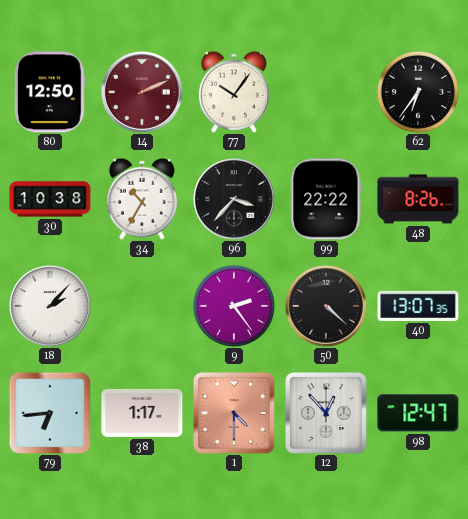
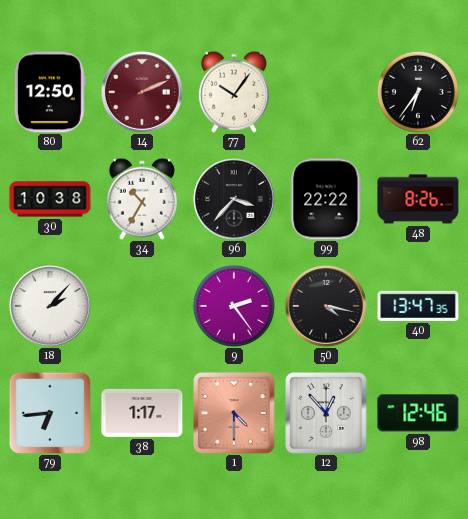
50: 4:22 -> 4:17
40: 13:07 -> 13:47
98: 12:47 -> 12:46
